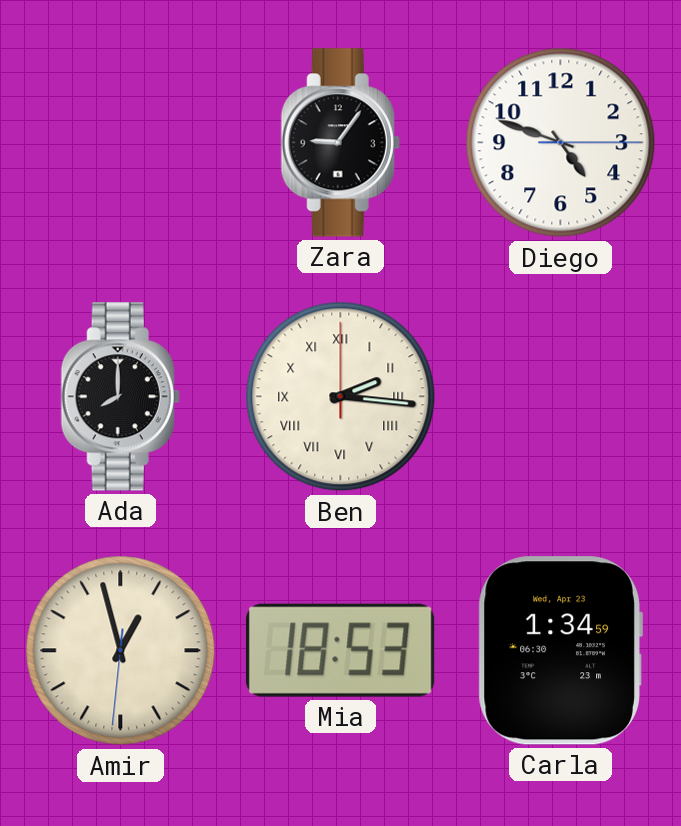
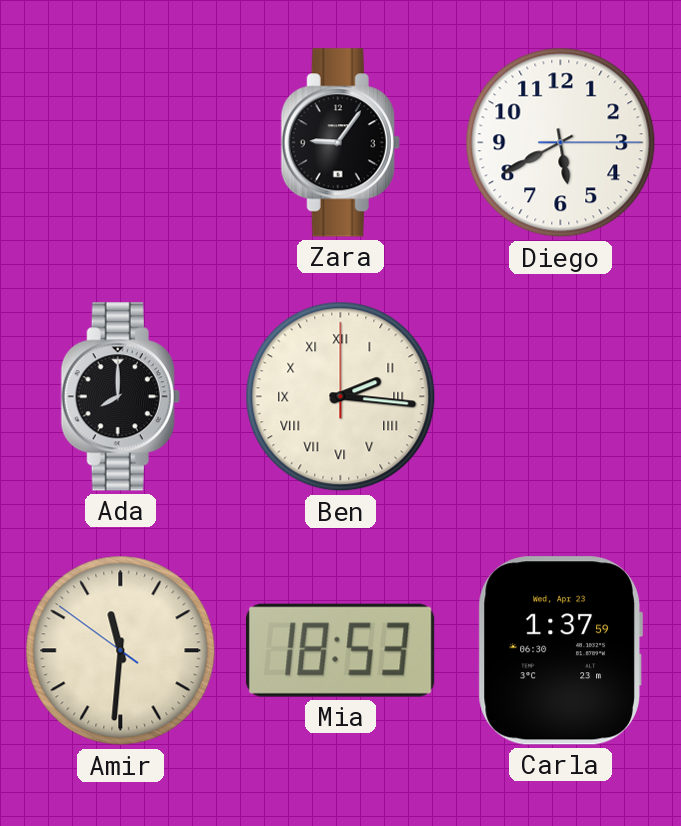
Diego: 4:48 -> 5:40
Amir: 12:57 -> 11:30
Carla: 1:34 -> 1:37
